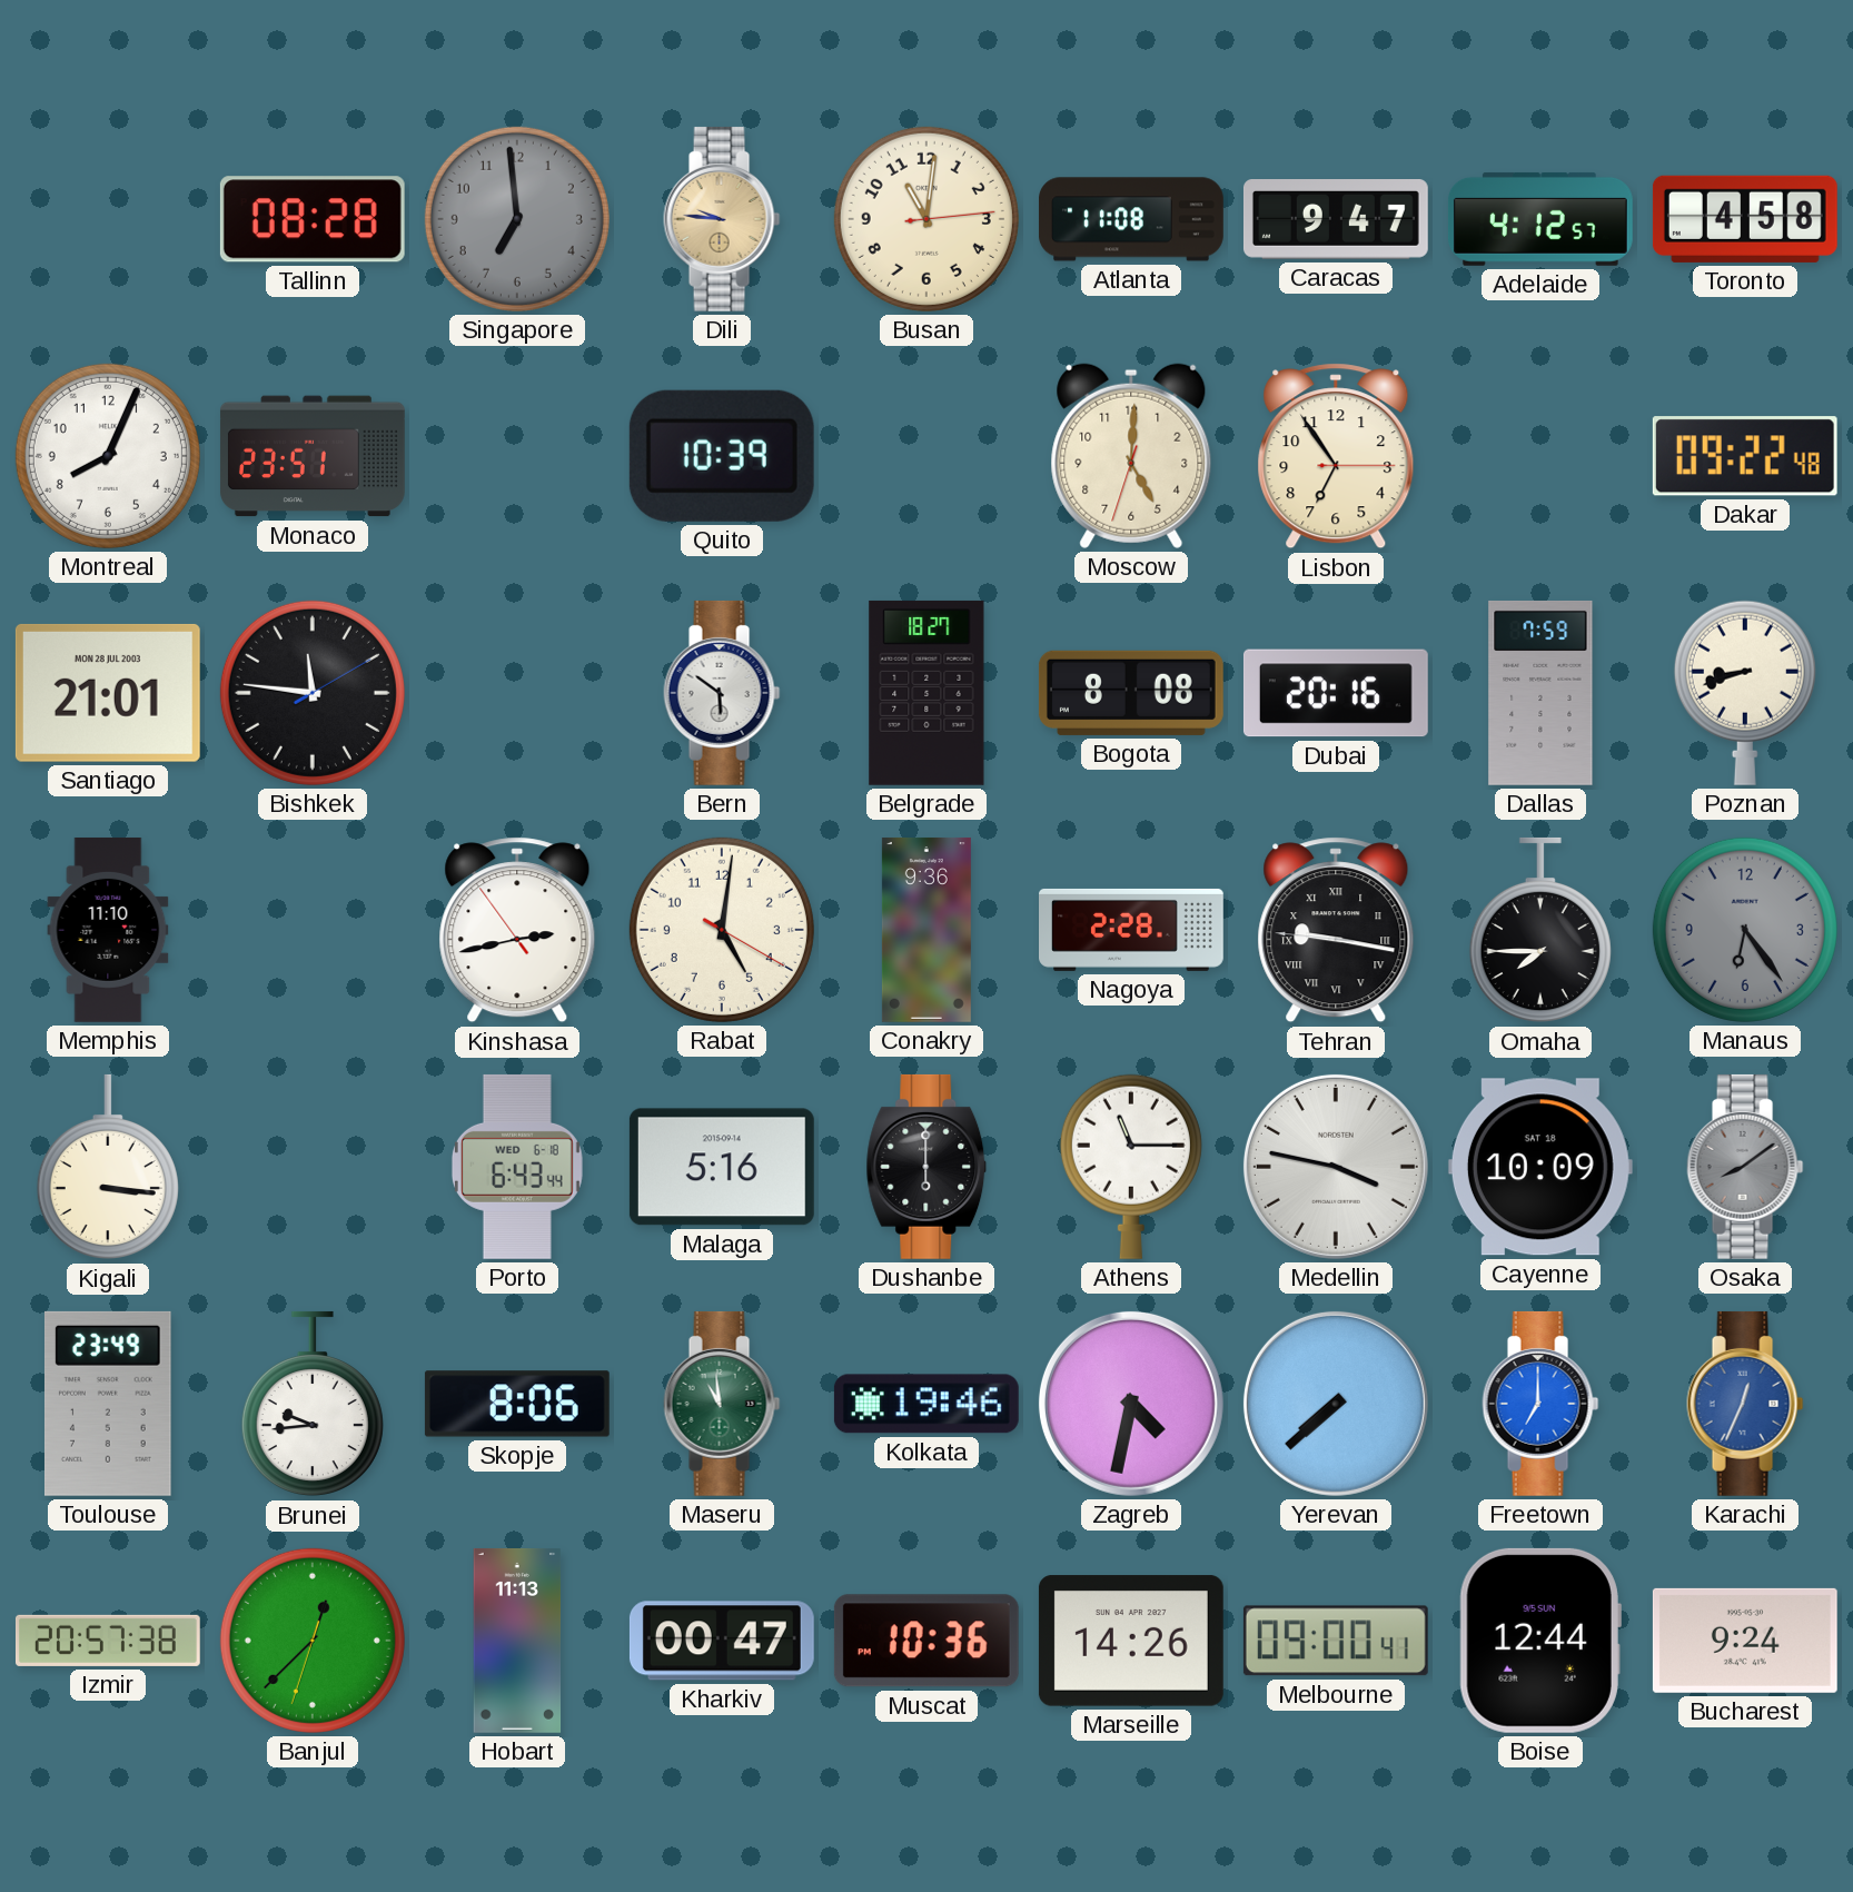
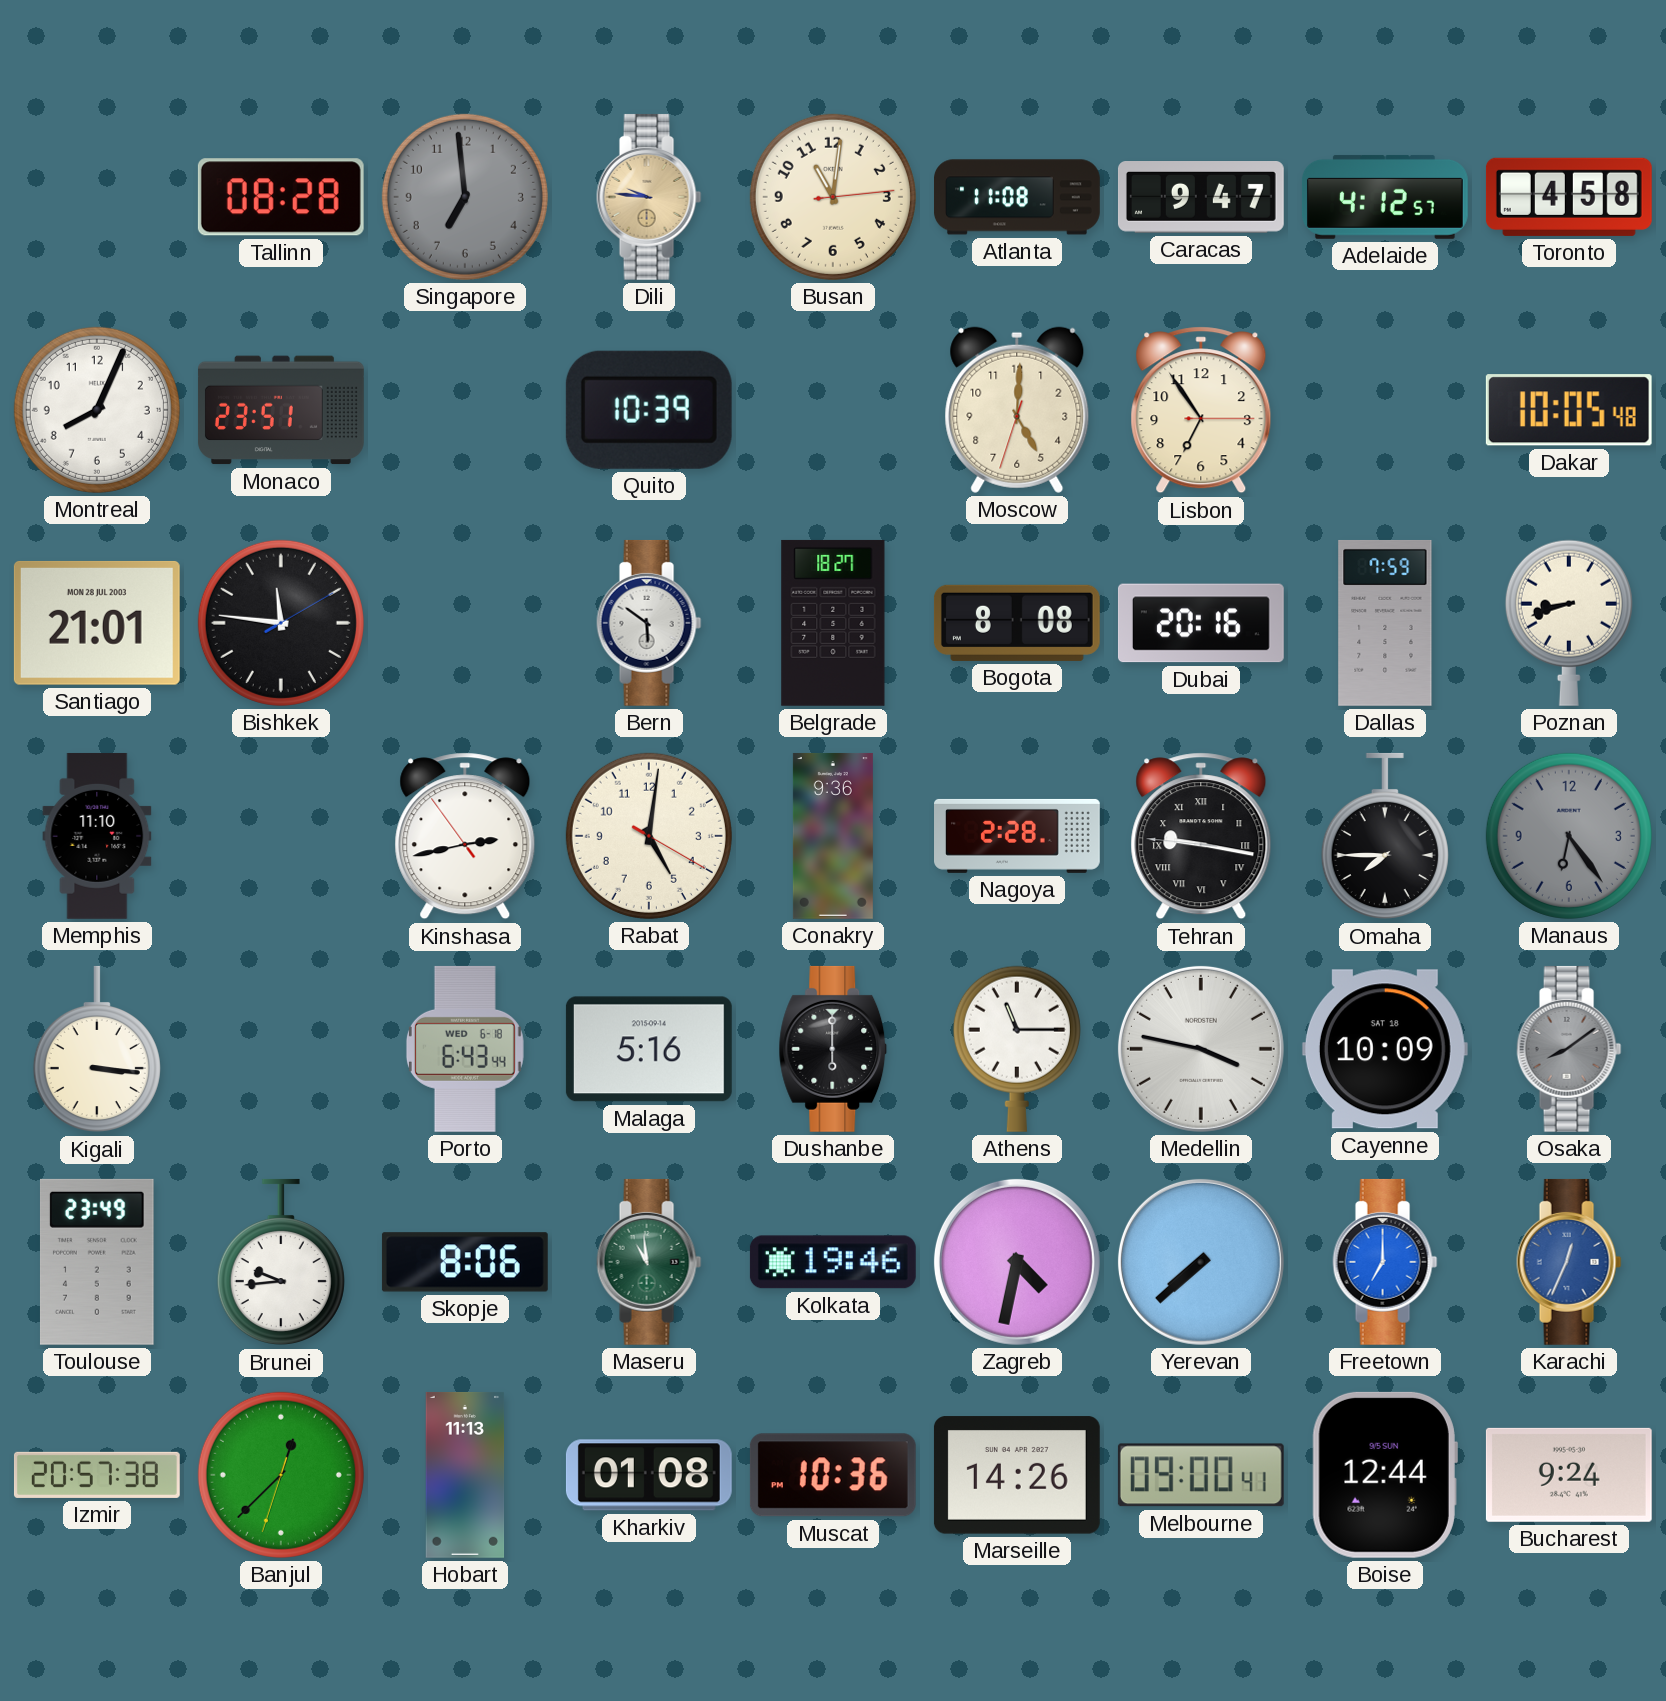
Dakar: 09:22 -> 10:05
Kharkiv: 00:47 -> 01:08
